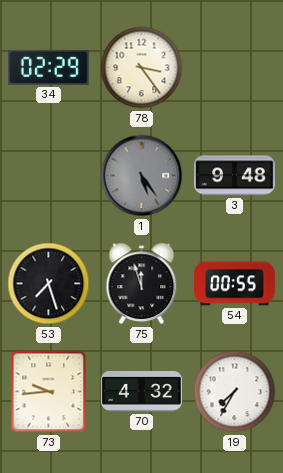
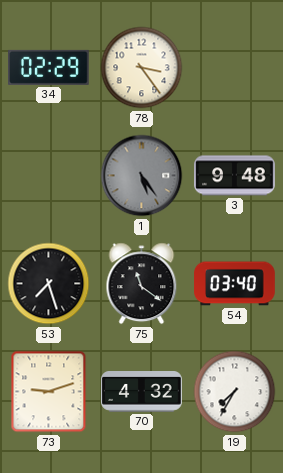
75: 11:57 -> 11:21
54: 00:55 -> 03:40
73: 9:44 -> 9:12
